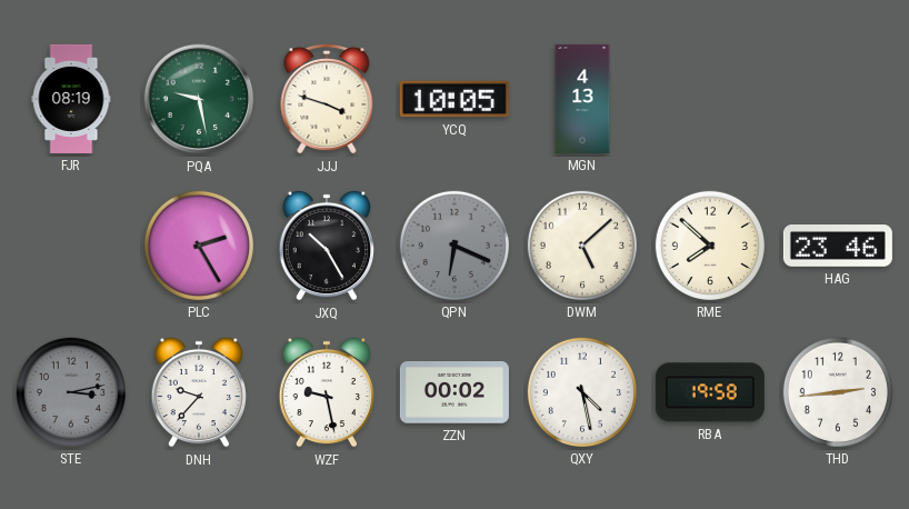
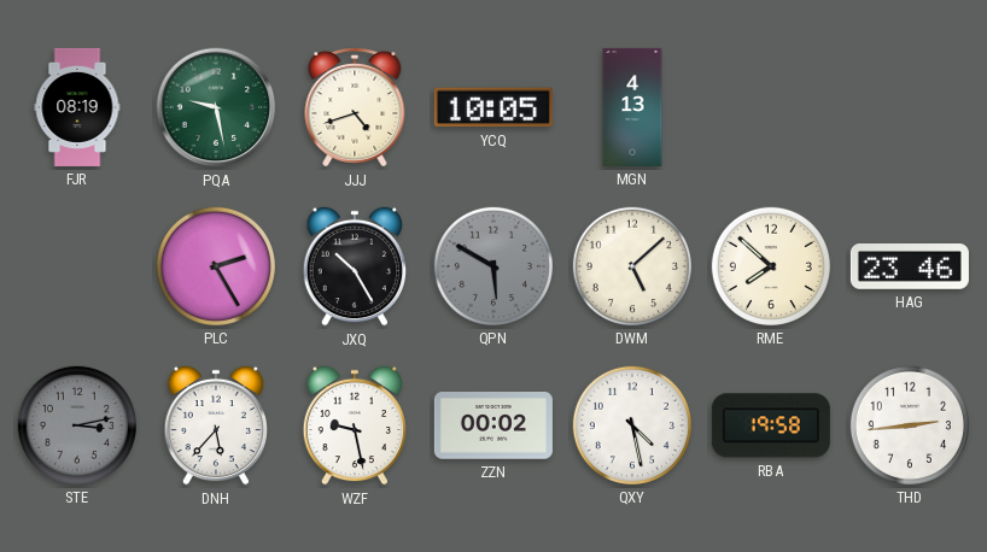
JJJ: 3:48 -> 4:42
QPN: 6:19 -> 5:50
DNH: 9:37 -> 5:37
